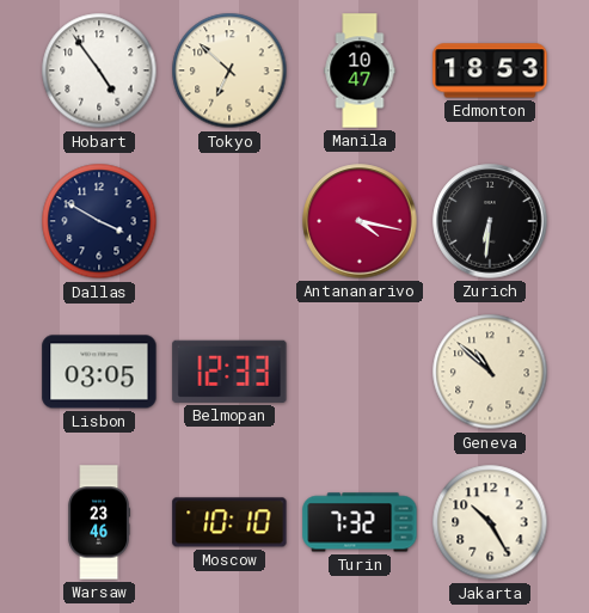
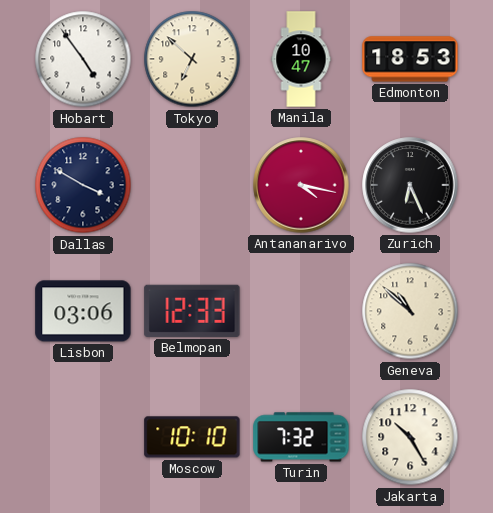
Zurich: 6:31 -> 6:26
Lisbon: 03:05 -> 03:06
Warsaw: 23:46 -> none
